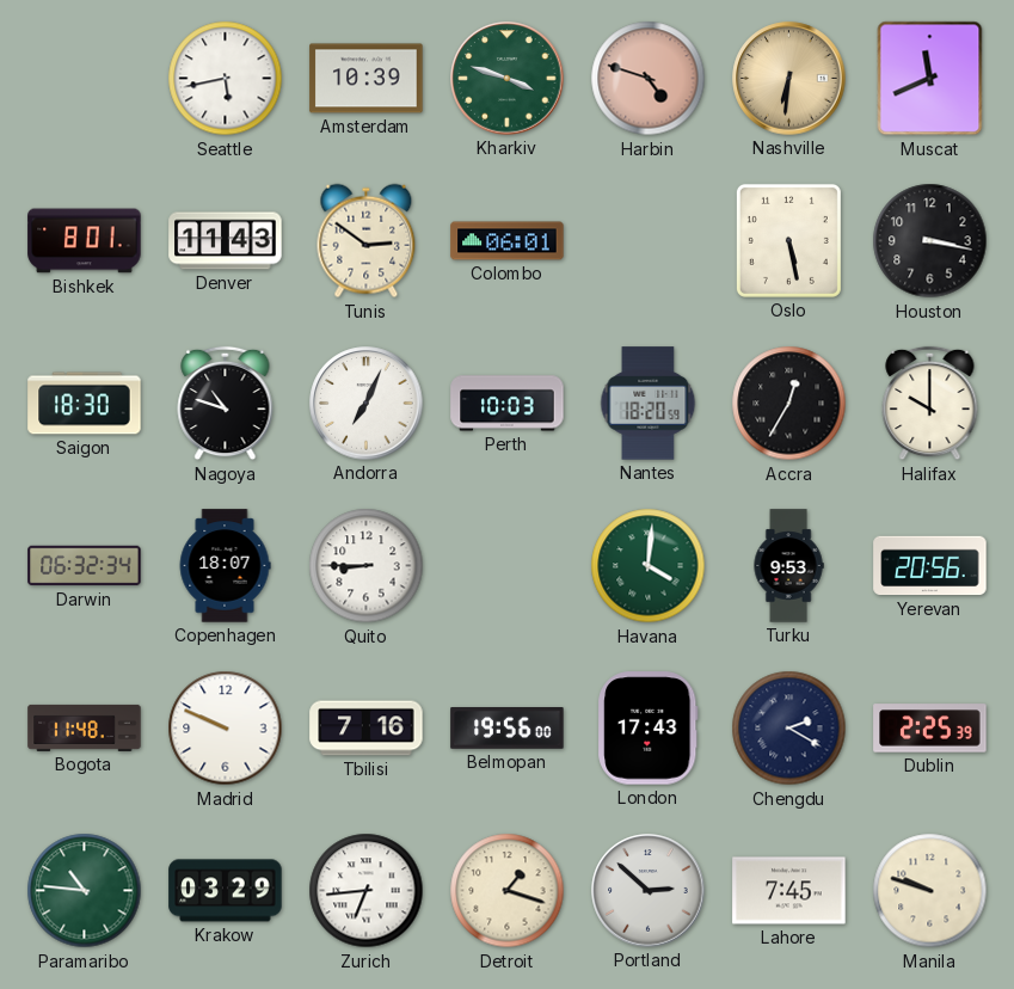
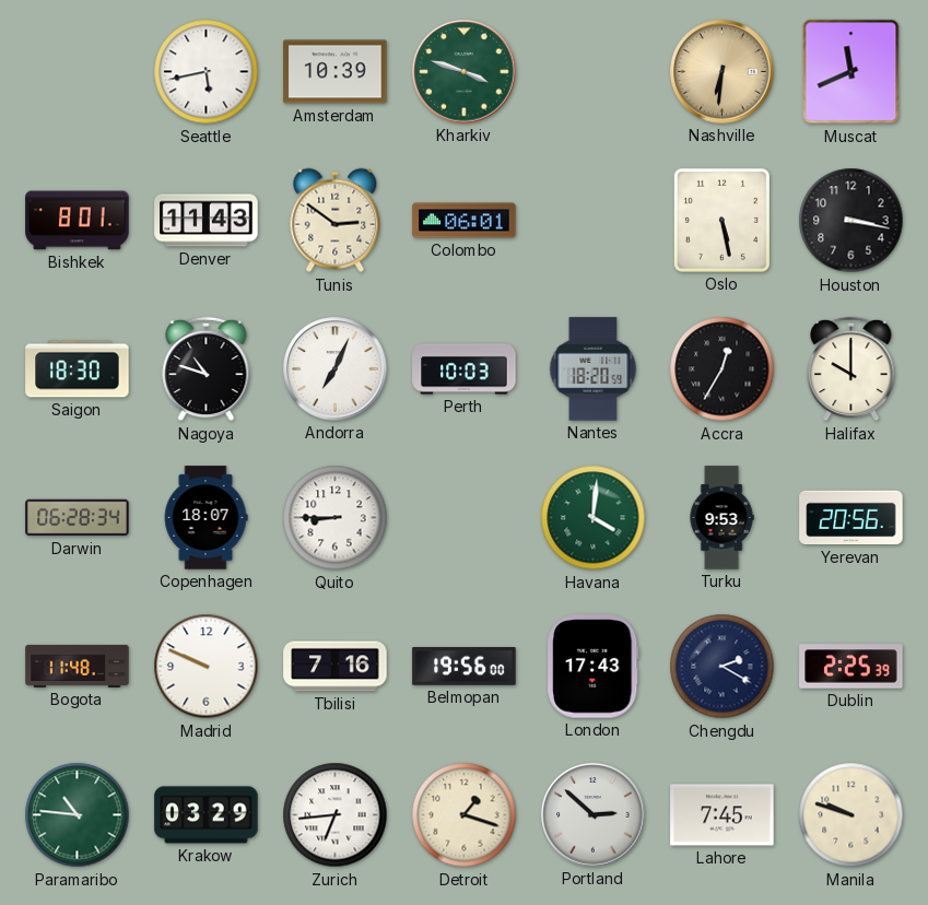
Harbin: 4:48 -> none
Darwin: 06:32 -> 06:28
